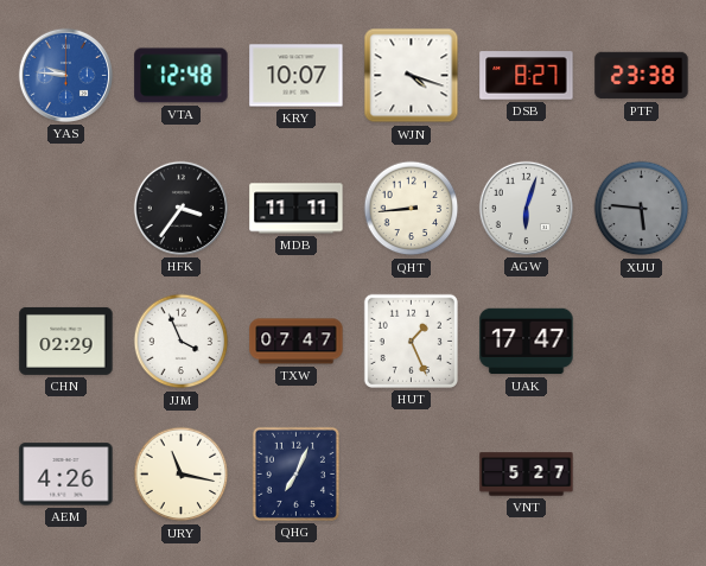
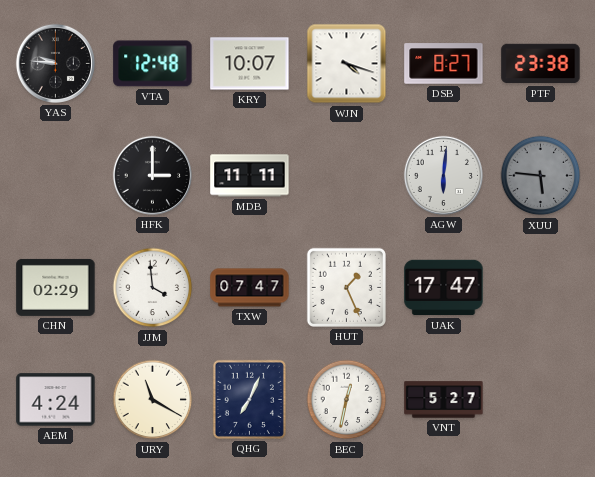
YAS dial: blue -> black
HFK: 3:36 -> 3:00
QHT: 8:44 -> none
AGW: 6:03 -> 6:01
JJM: 3:56 -> 3:59
AEM: 4:26 -> 4:24
URY: 11:17 -> 11:20
BEC: none -> 12:32
